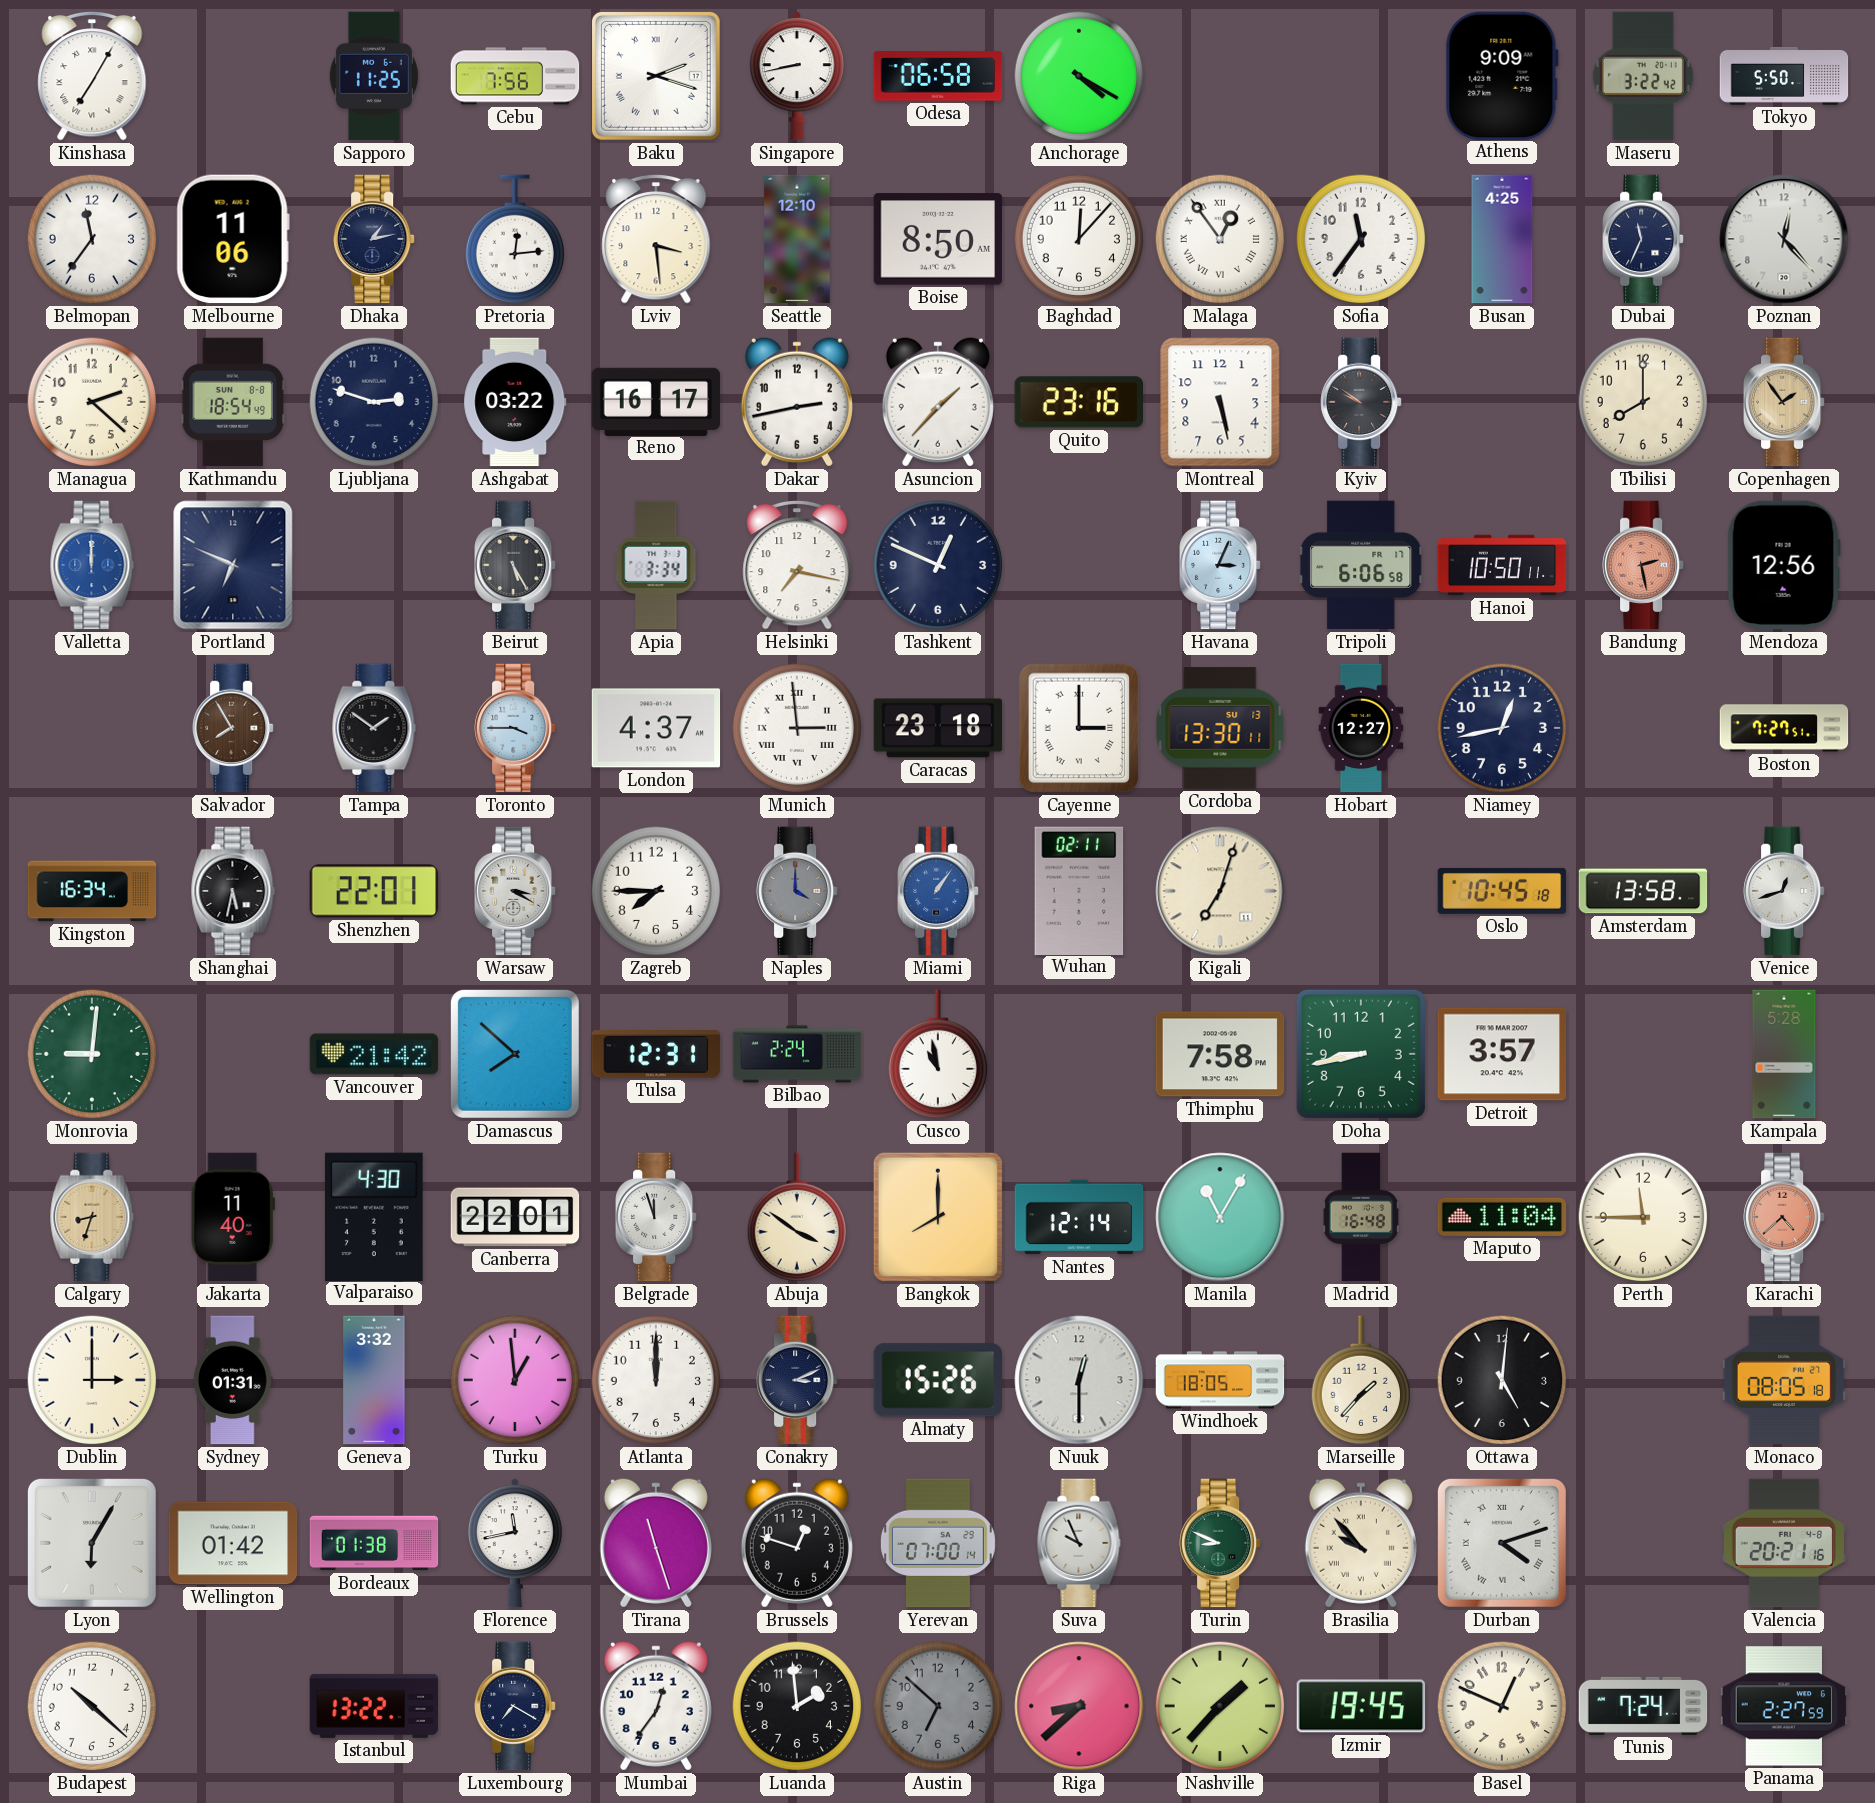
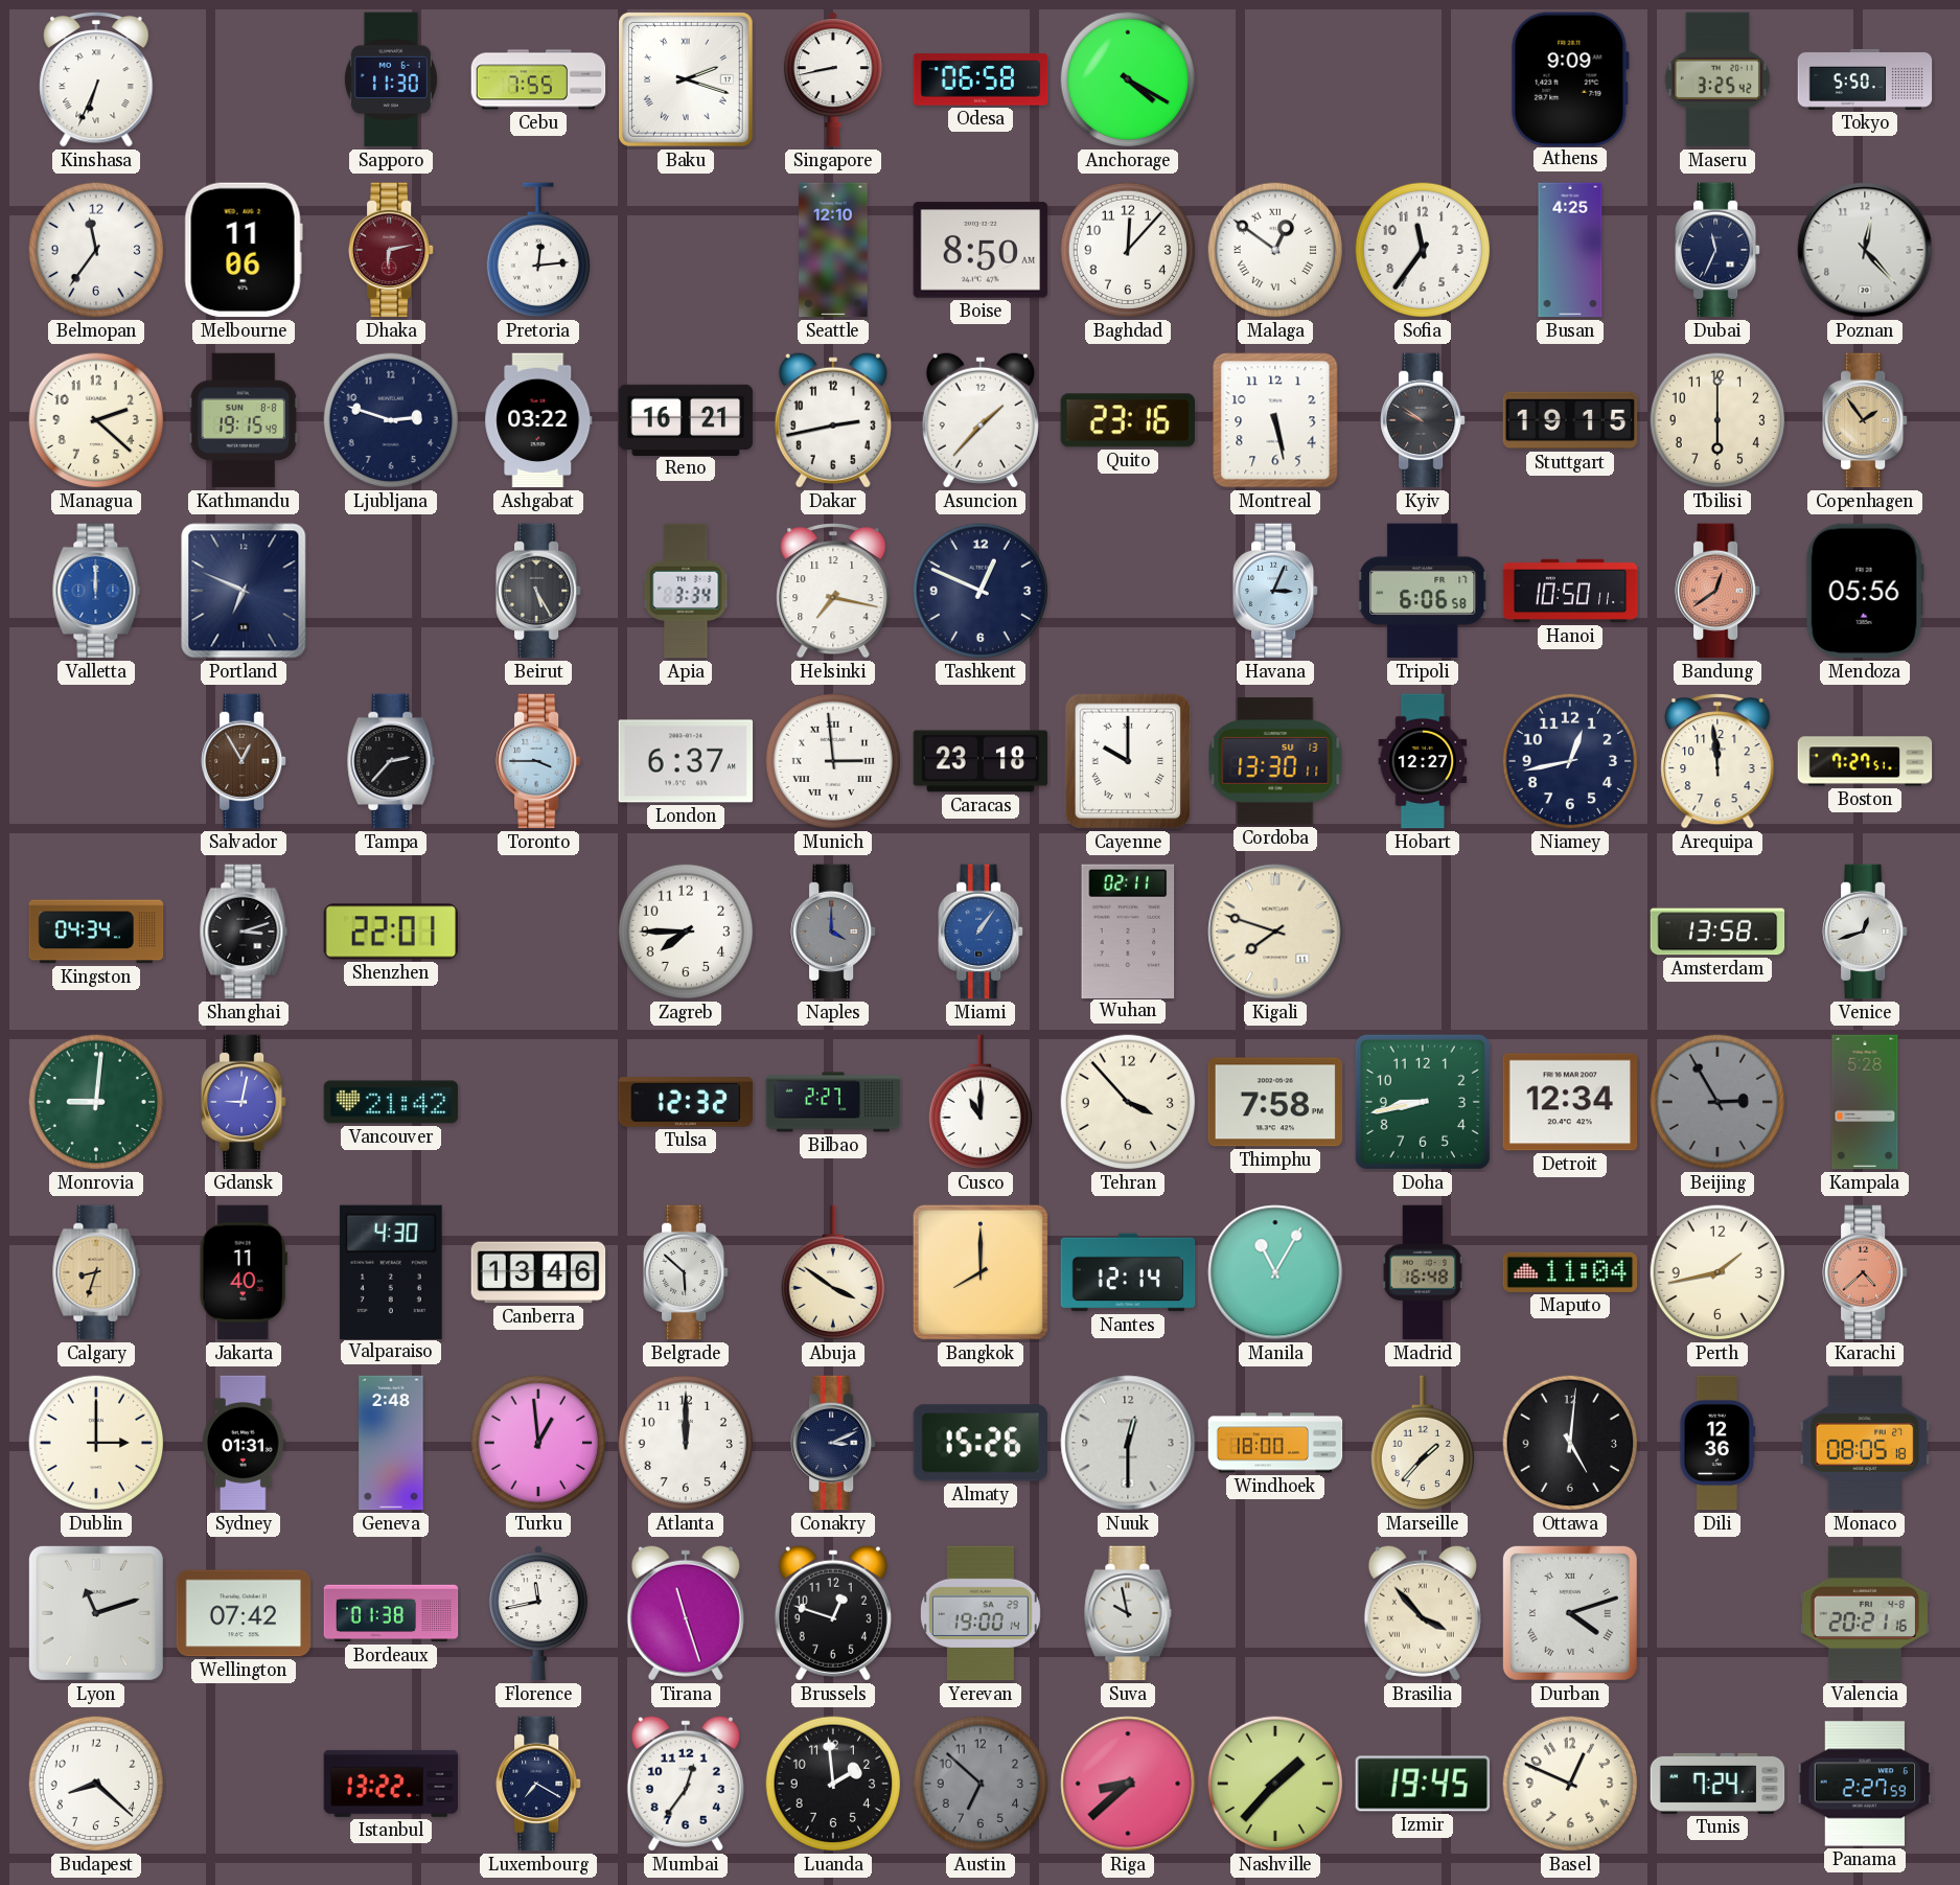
Kinshasa: 7:05 -> 6:34
Sapporo: 11:25 -> 11:30
Cebu: 7:56 -> 7:55
Maseru: 3:22 -> 3:25
Dhaka: 1:13 -> 6:13
Dhaka dial: navy -> burgundy
Lviv: 3:29 -> none
Malaga: 12:54 -> 12:51
Kathmandu: 18:54 -> 19:15
Reno: 16:17 -> 16:21
Stuttgart: none -> 19:15
Tbilisi: 8:00 -> 6:00
Bandung: 2:28 -> 12:39
Mendoza: 12:56 -> 05:56
Salvador: 7:55 -> 12:55
Tampa: 1:51 -> 2:37
London: 4:37 -> 6:37
Cayenne: 3:00 -> 10:00
Arequipa: none -> 11:59
Kingston: 16:34 -> 04:34
Shanghai: 5:32 -> 3:12
Warsaw: 3:20 -> none
Kigali: 7:03 -> 7:48
Oslo: 10:45 -> none
Gdansk: none -> 9:02
Damascus: 7:52 -> none
Tulsa: 12:31 -> 12:32
Bilbao: 2:24 -> 2:27
Cusco: 10:58 -> 11:00
Tehran: none -> 3:53
Detroit: 3:57 -> 12:34
Beijing: none -> 2:55
Canberra: 22:01 -> 13:46
Belgrade: 11:57 -> 5:52
Perth: 11:45 -> 1:43
Geneva: 3:32 -> 2:48
Windhoek: 18:05 -> 18:00
Dili: none -> 12:36
Lyon: 6:05 -> 11:12
Wellington: 01:42 -> 07:42
Yerevan: 07:00 -> 19:00
Suva: 9:56 -> 9:58
Turin: 8:49 -> none
Brasilia: 9:53 -> 3:53
Budapest: 10:22 -> 8:22
